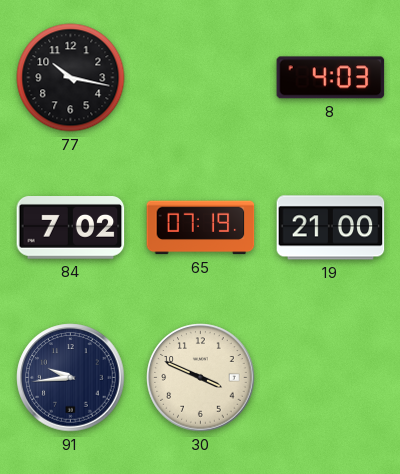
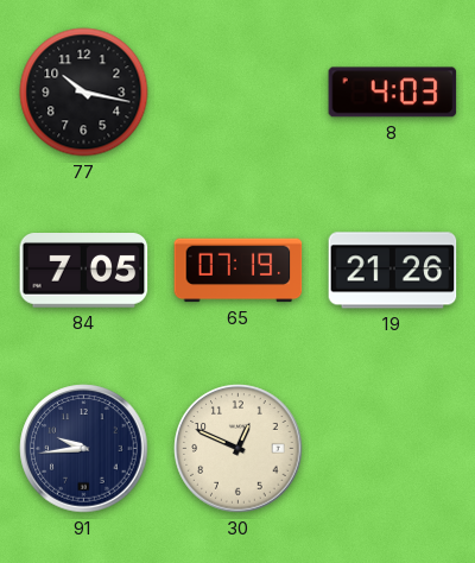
84: 7:02 -> 7:05
19: 21:00 -> 21:26
30: 3:49 -> 12:49
